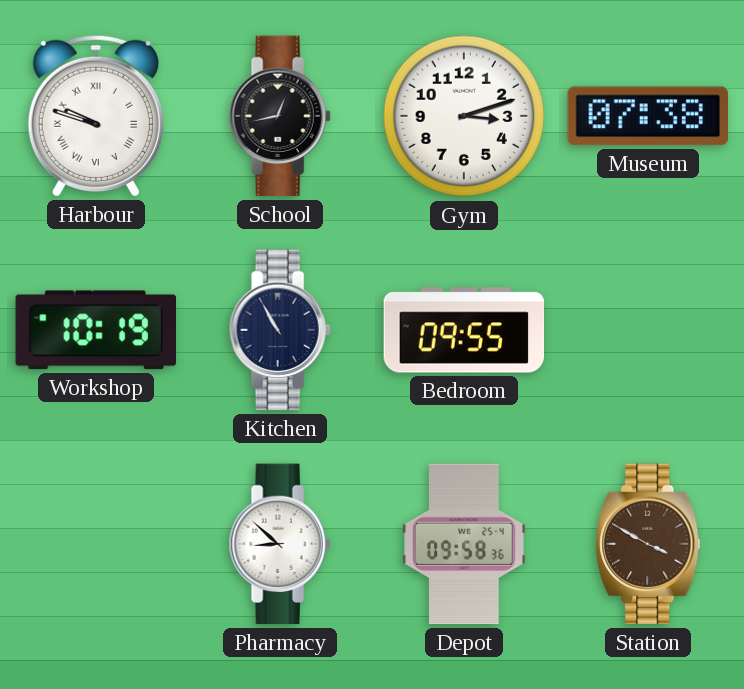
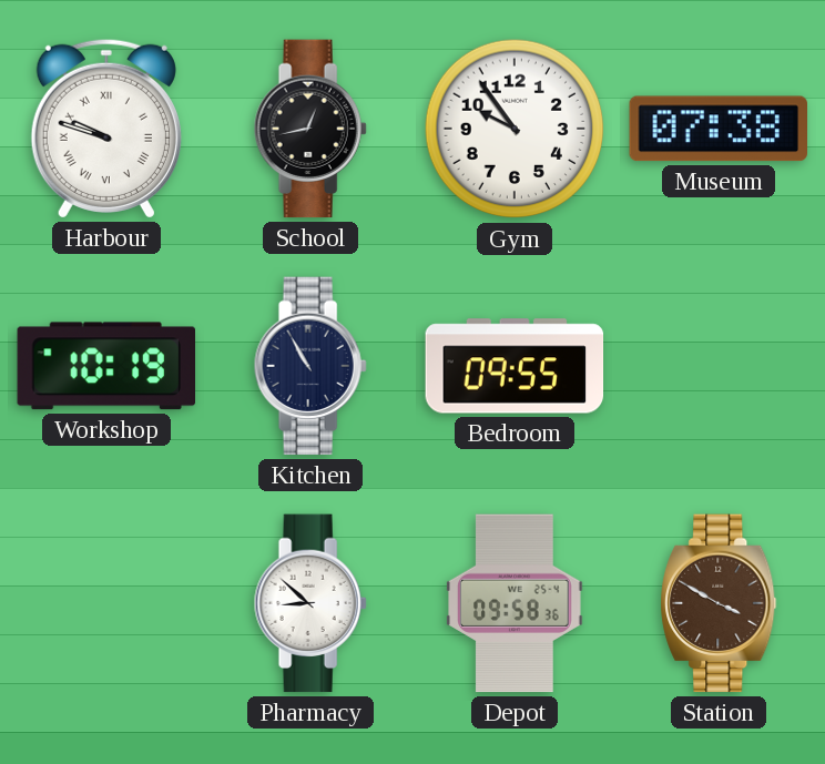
Gym: 3:12 -> 9:54
